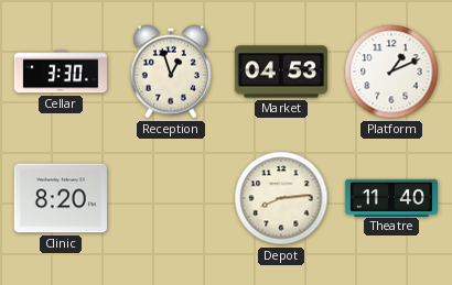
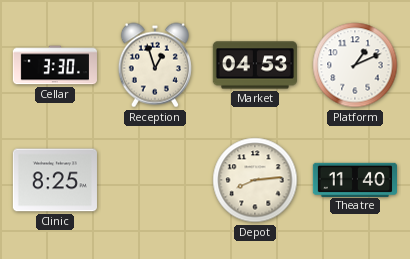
Clinic: 8:20 -> 8:25
